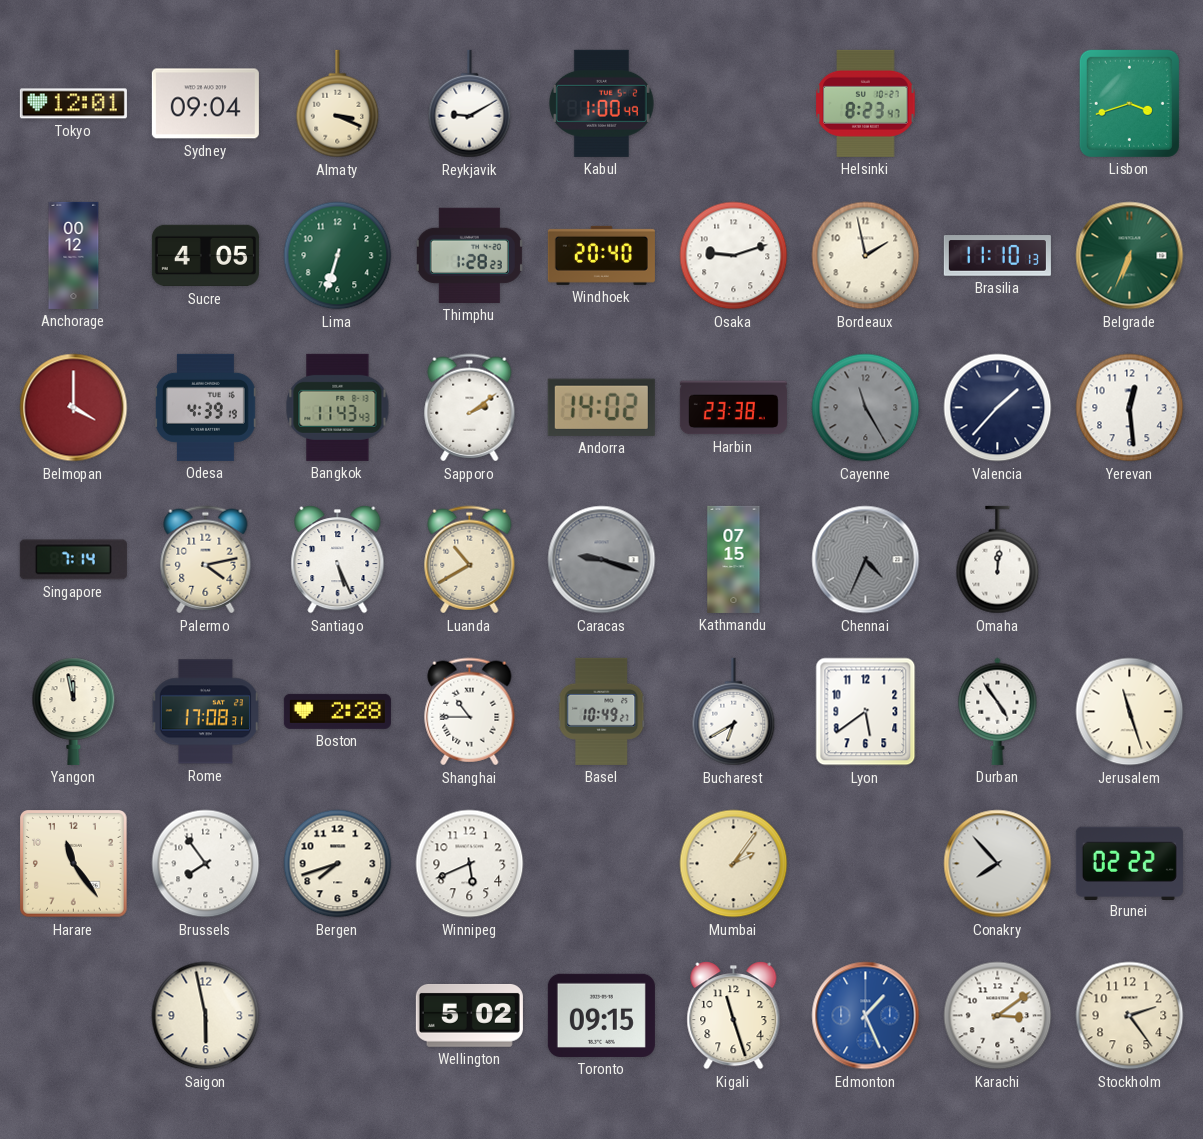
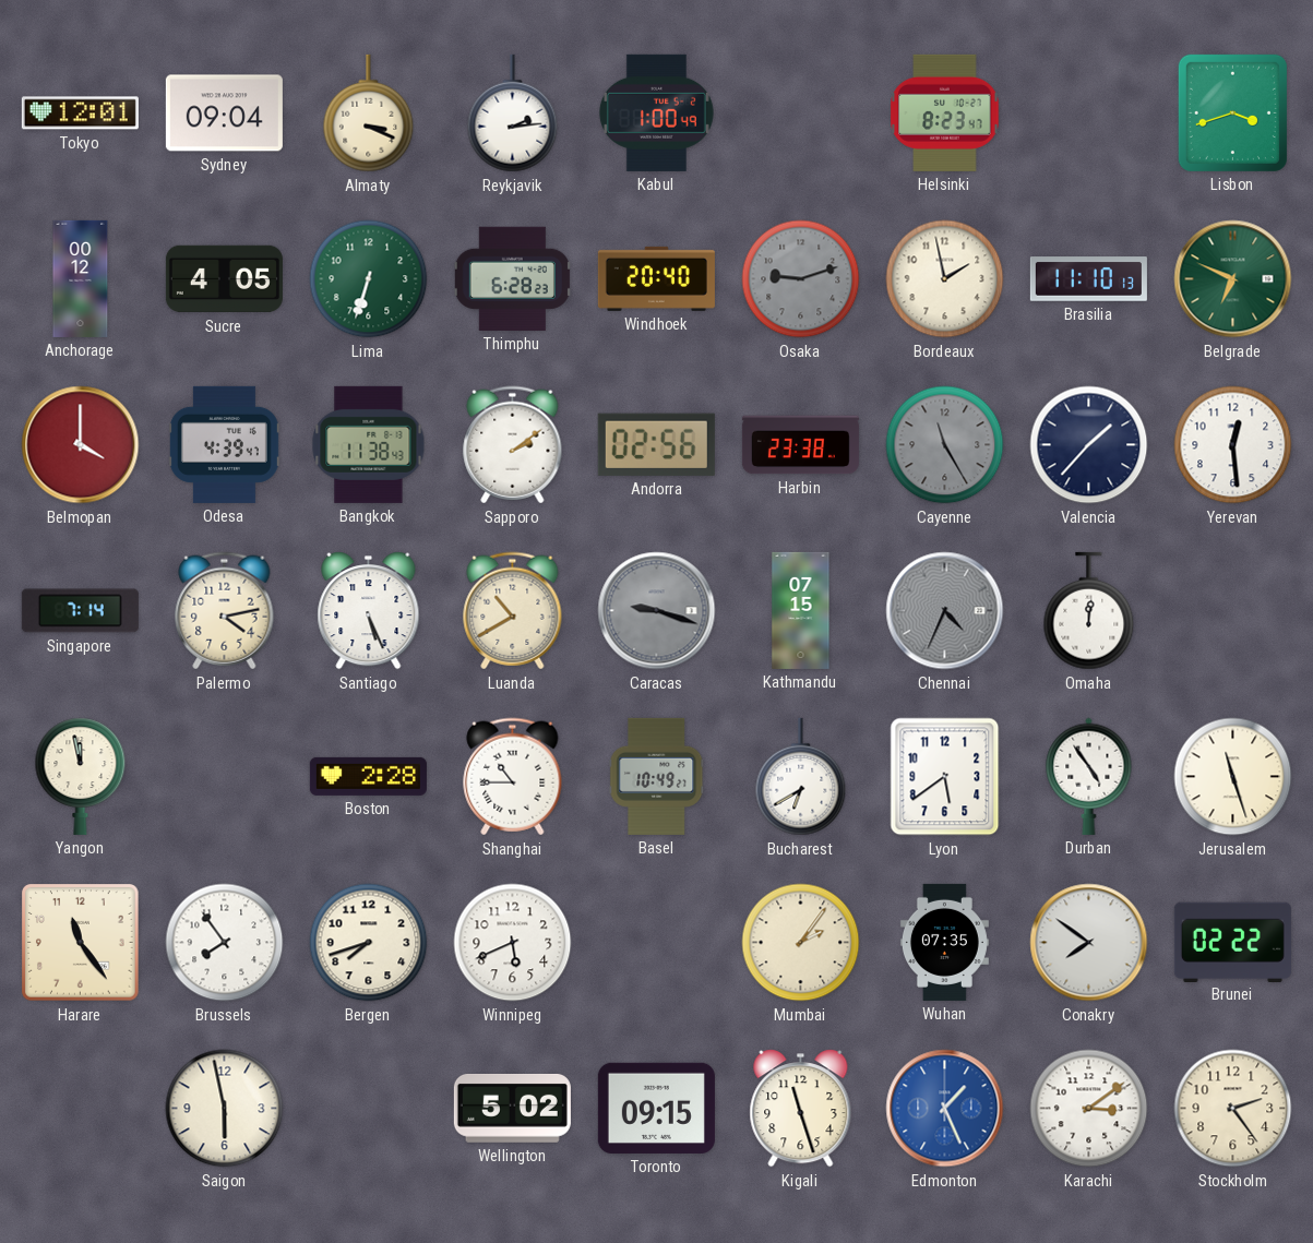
Reykjavik: 9:10 -> 2:14
Thimphu: 1:28 -> 6:28
Osaka dial: white -> grey
Belgrade: 6:34 -> 6:49
Odesa: 4:39:19 -> 4:39:47
Bangkok: 11:43 -> 11:38
Andorra: 14:02 -> 02:56
Rome: 17:08 -> none
Wuhan: none -> 07:35
Conakry: 7:53 -> 7:51
